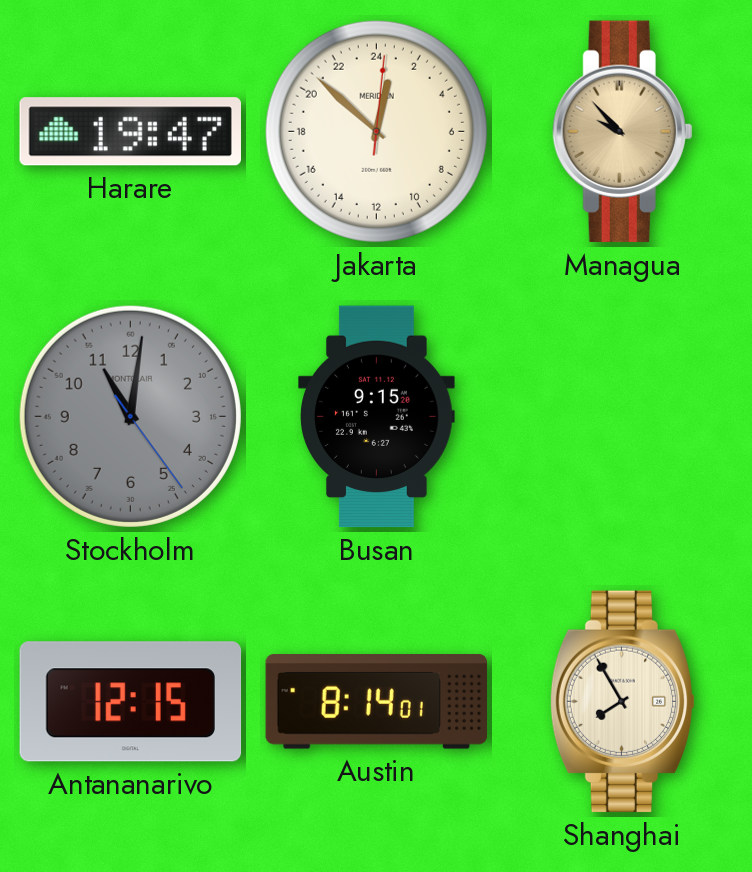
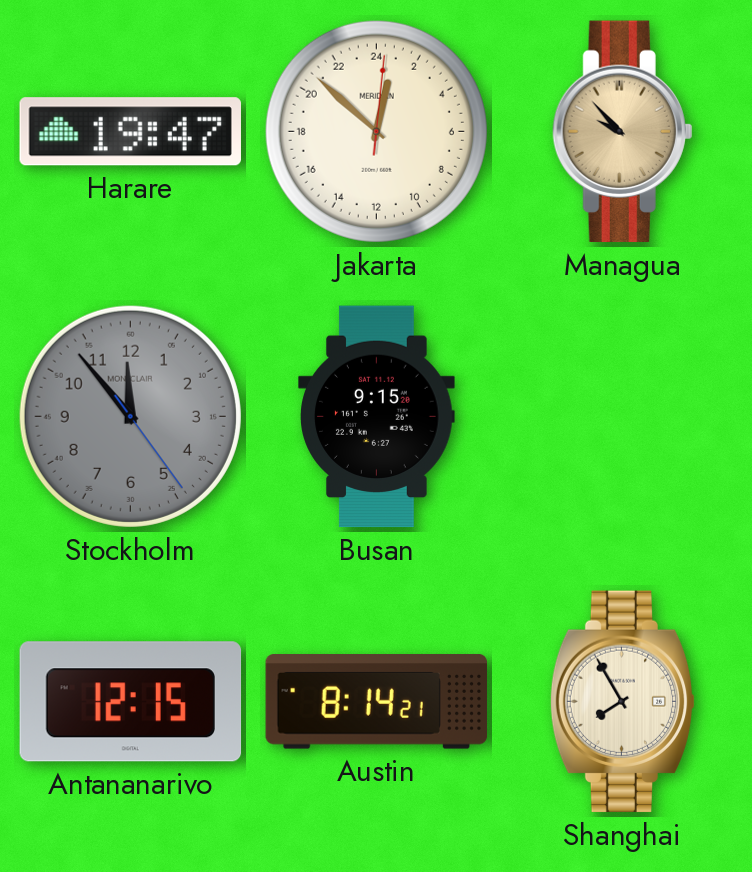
Stockholm: 11:01 -> 11:53
Austin: 8:14:01 -> 8:14:21
